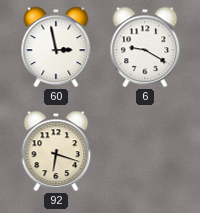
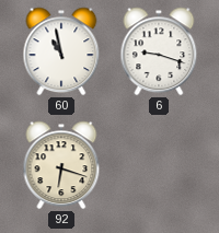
60: 2:58 -> 10:58
6: 9:20 -> 9:18
